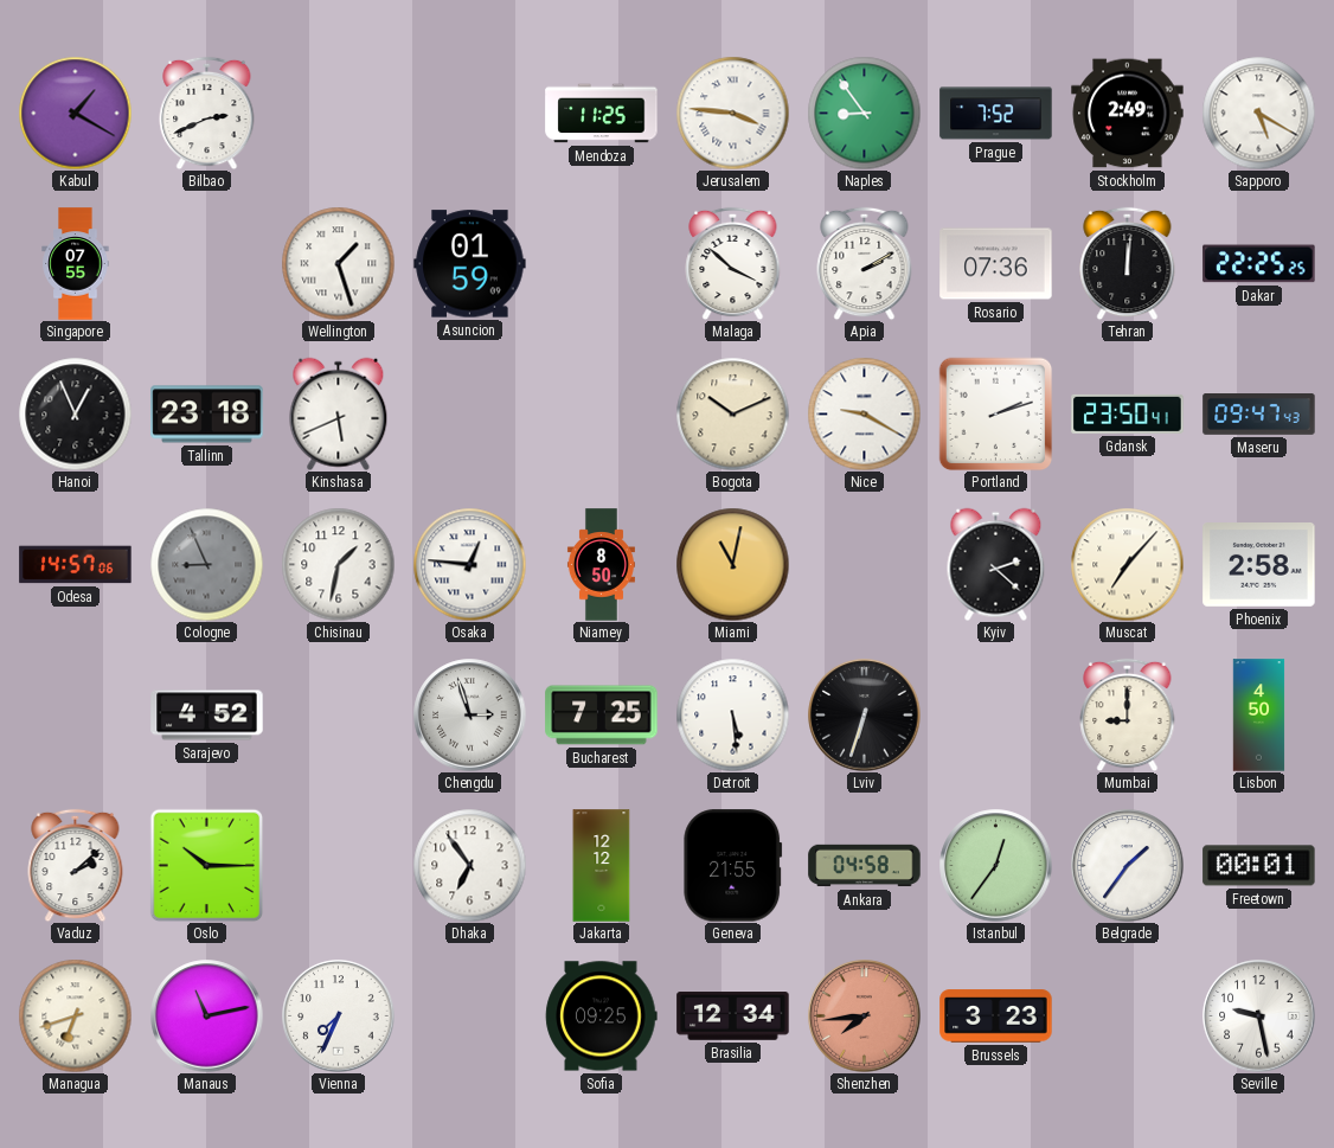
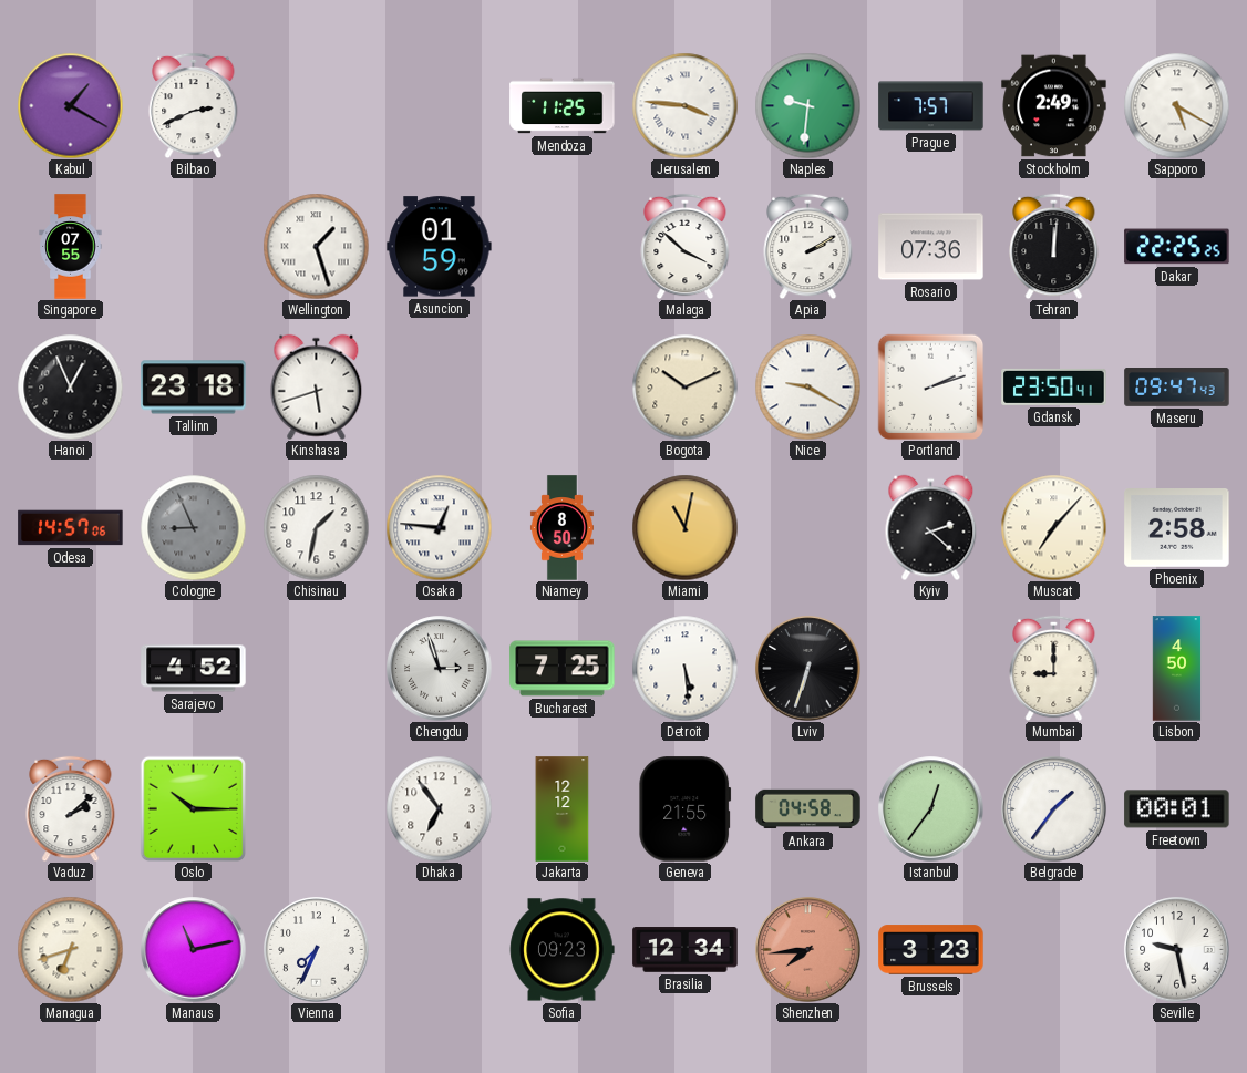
Naples: 8:54 -> 9:31
Prague: 7:52 -> 7:57
Kinshasa: 5:41 -> 5:42
Sofia: 09:25 -> 09:23
